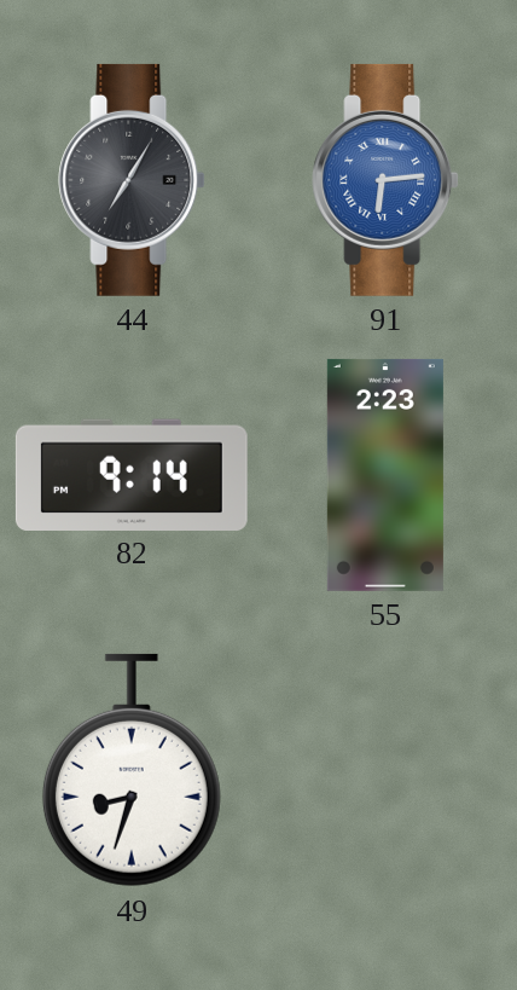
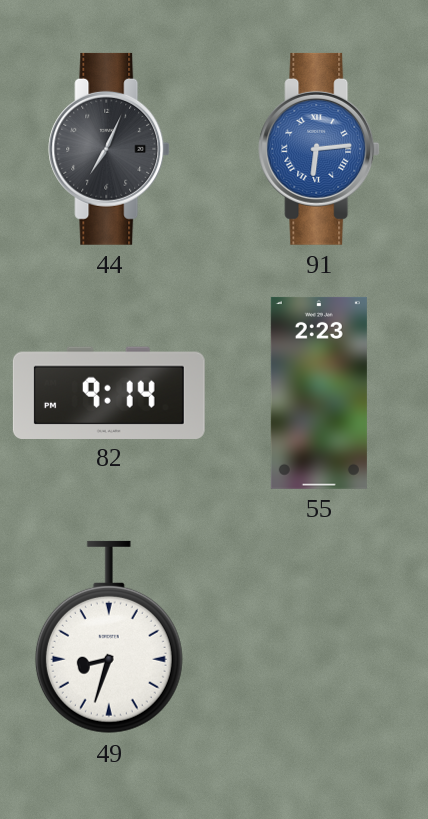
44: 7:05 -> 7:04
